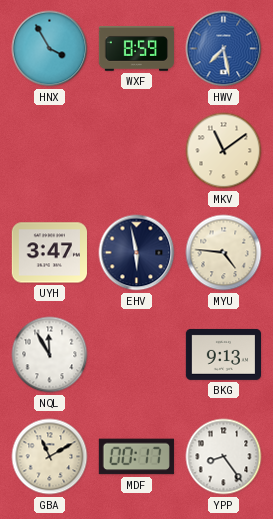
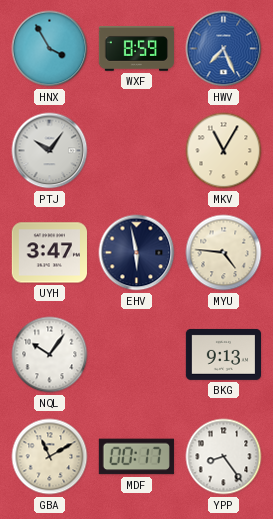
HWV: 7:28 -> 7:26
PTJ: none -> 10:06
MKV: 11:09 -> 11:05
NQL: 11:55 -> 10:06
